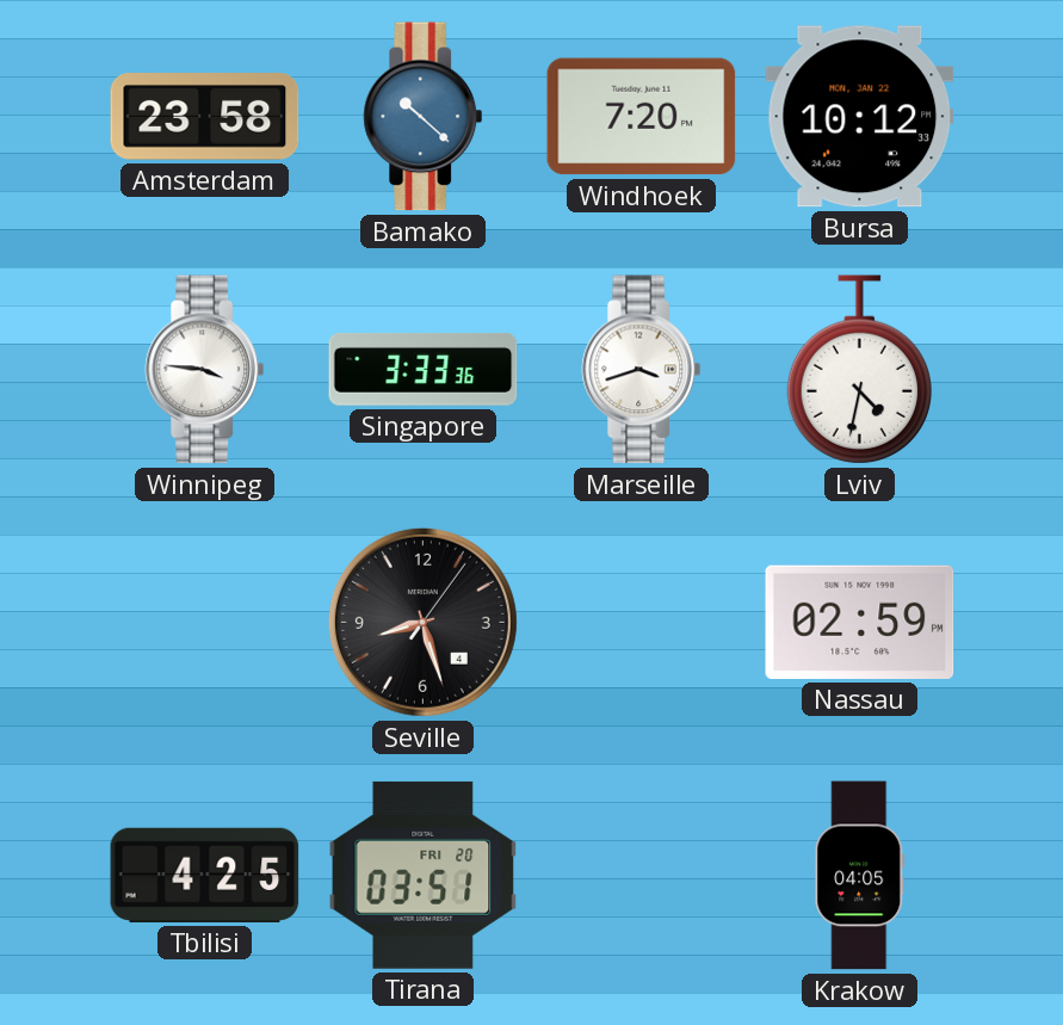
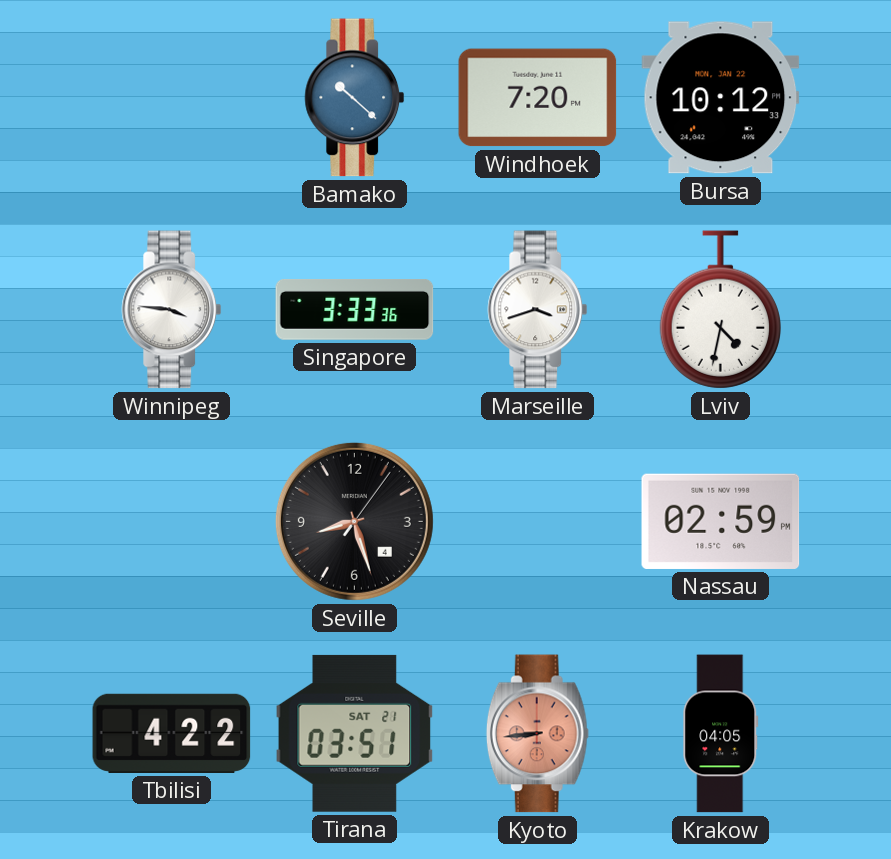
Amsterdam: 23:58 -> none
Tbilisi: 4:25 -> 4:22
Tirana date: FRI 20 -> SAT 21
Kyoto: none -> 8:44
